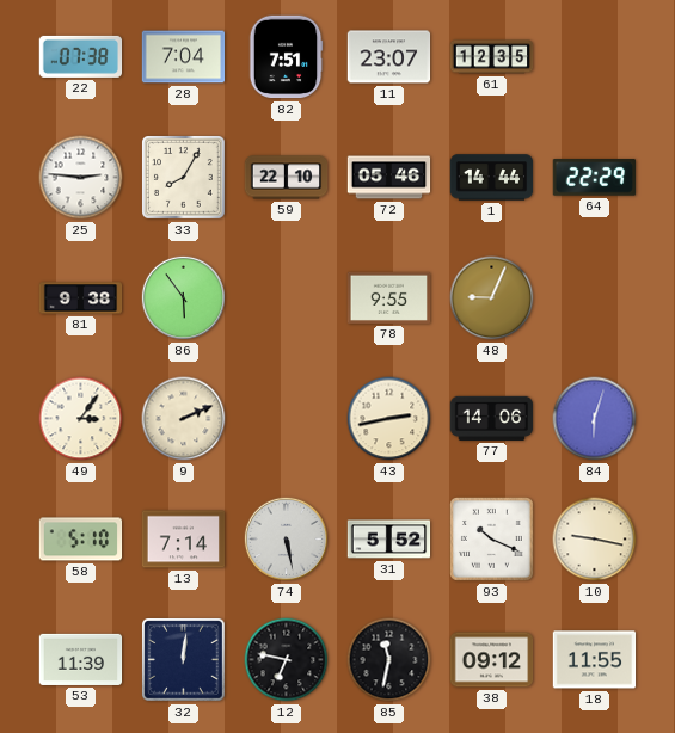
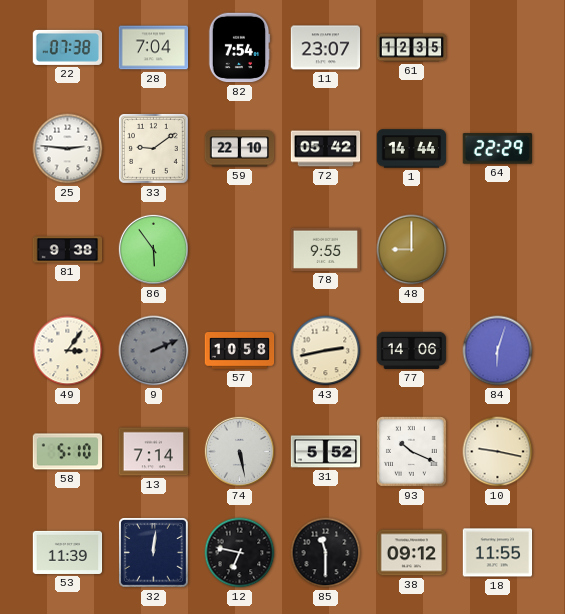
82: 7:51 -> 7:54
33: 8:05 -> 9:09
72: 05:46 -> 05:42
48: 9:04 -> 9:00
9 dial: cream -> grey
57: none -> 10:58
85: 11:32 -> 11:30
